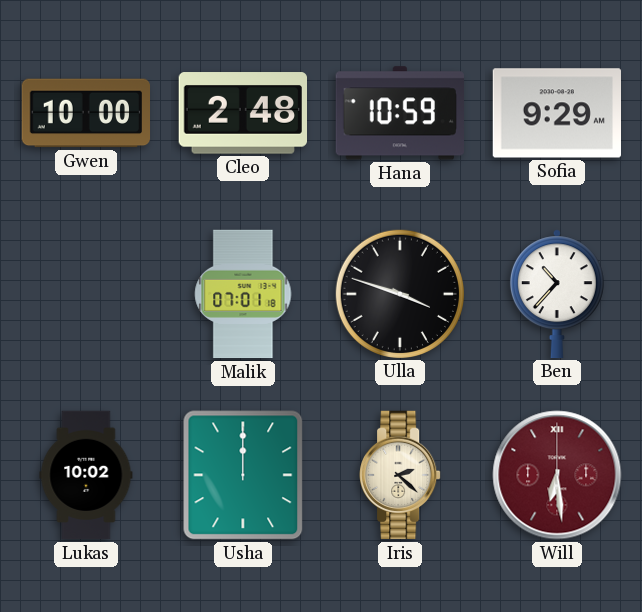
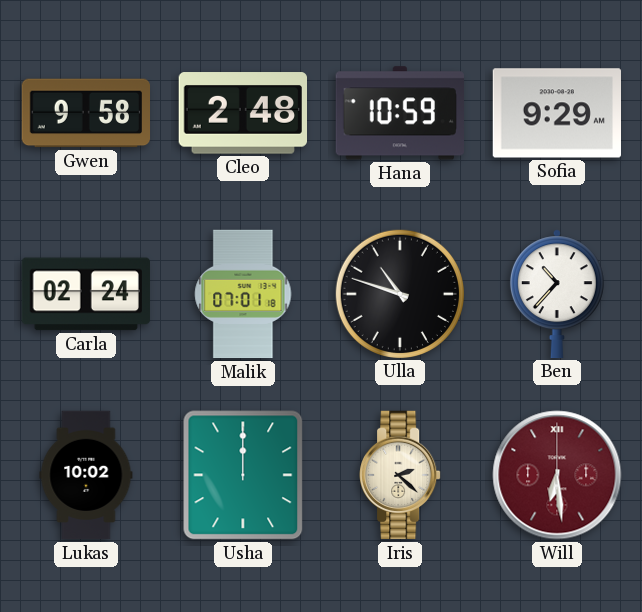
Gwen: 10:00 -> 9:58
Carla: none -> 02:24
Ulla: 3:48 -> 10:48
